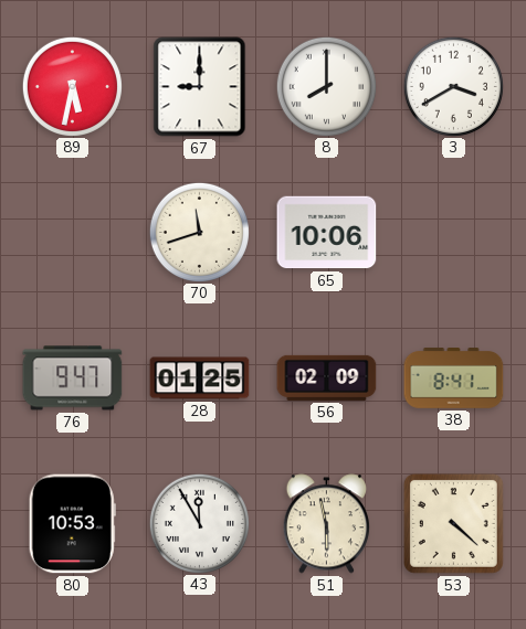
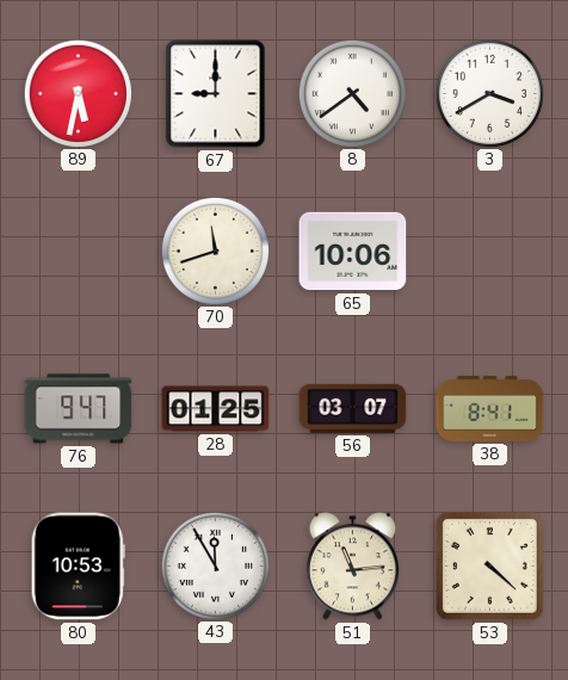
8: 8:00 -> 4:39
56: 02:09 -> 03:07
51: 5:58 -> 11:14
